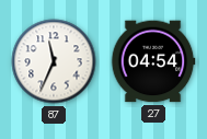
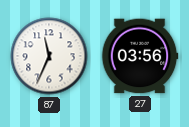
27: 04:54 -> 03:56
